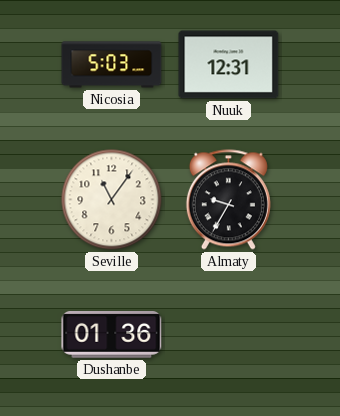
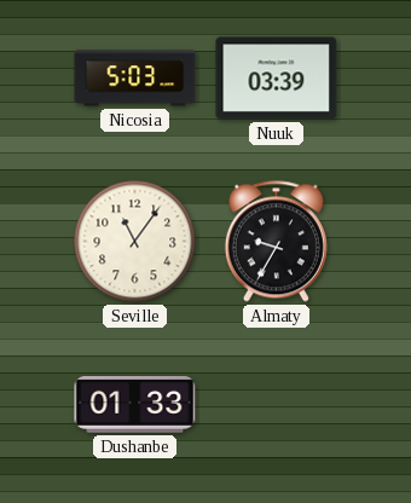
Nuuk: 12:31 -> 03:39
Dushanbe: 01:36 -> 01:33
